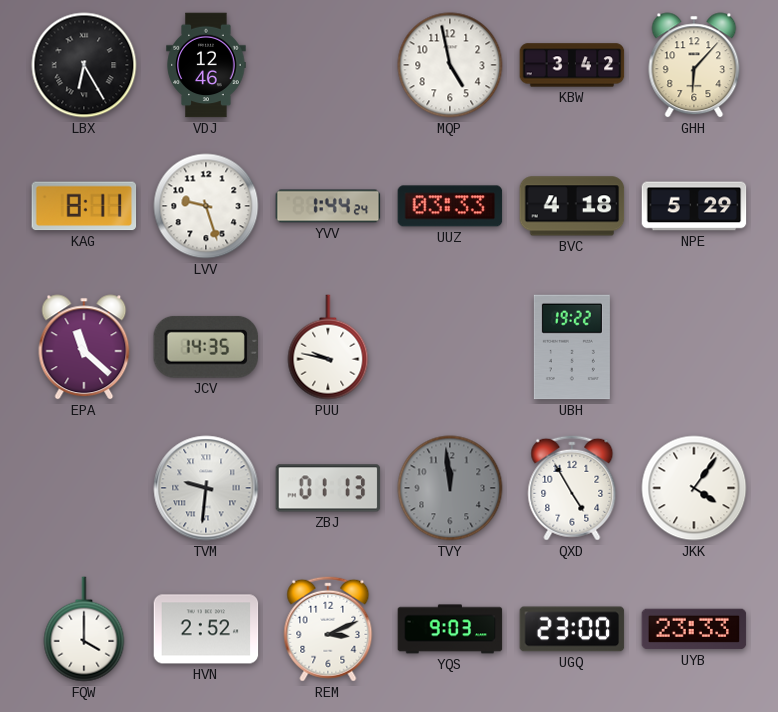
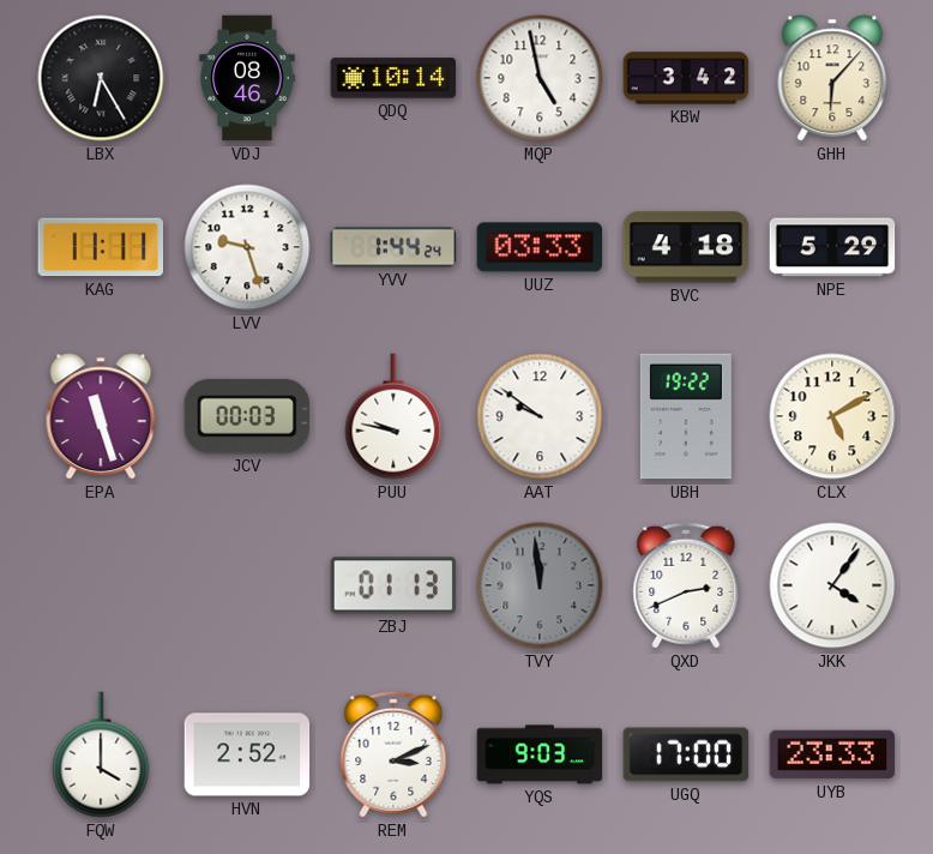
VDJ: 12:46 -> 08:46
QDQ: none -> 10:14
KAG: 8:11 -> 11:11
EPA: 11:22 -> 11:27
JCV: 14:35 -> 00:03
AAT: none -> 9:51
CLX: none -> 5:10
TVM: 9:31 -> none
QXD: 4:55 -> 2:41
UGQ: 23:00 -> 17:00
